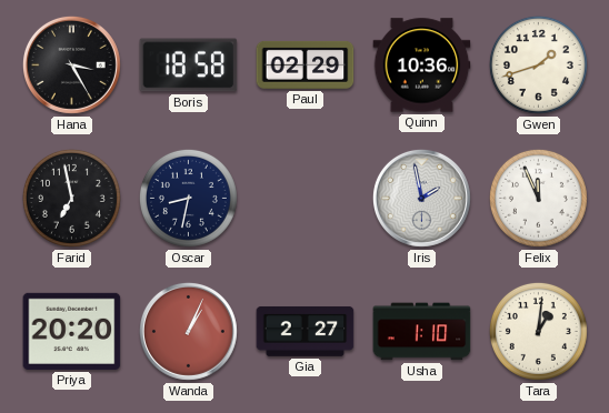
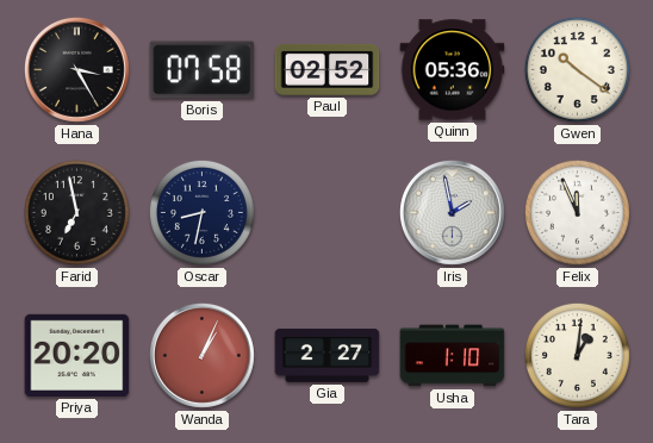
Boris: 18:58 -> 07:58
Paul: 02:29 -> 02:52
Quinn: 10:36 -> 05:36
Gwen: 1:42 -> 10:21
